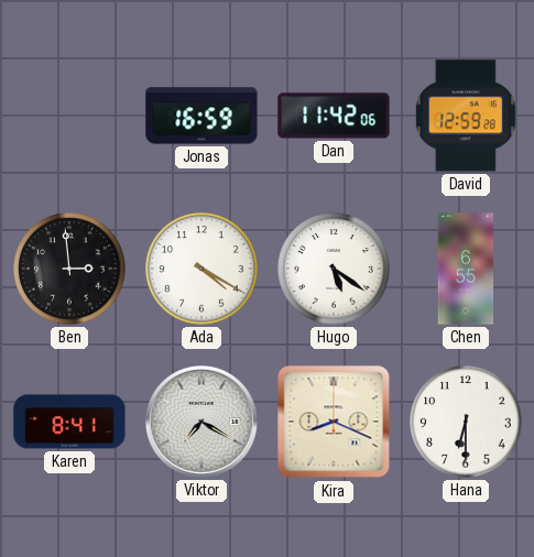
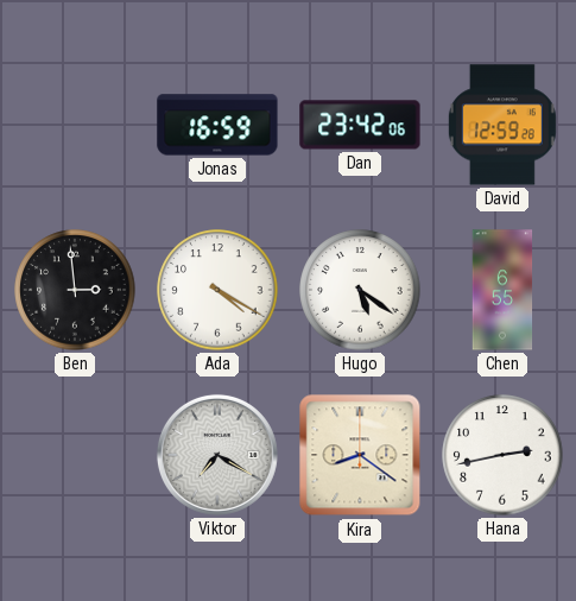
Dan: 11:42 -> 23:42
Karen: 8:41 -> none
Kira: 8:19 -> 8:21
Hana: 6:30 -> 2:43
